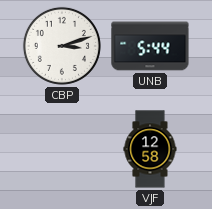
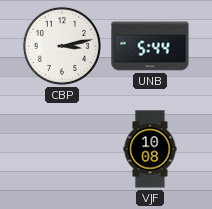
CBP: 3:12 -> 3:13
VJF: 12:58 -> 10:08
